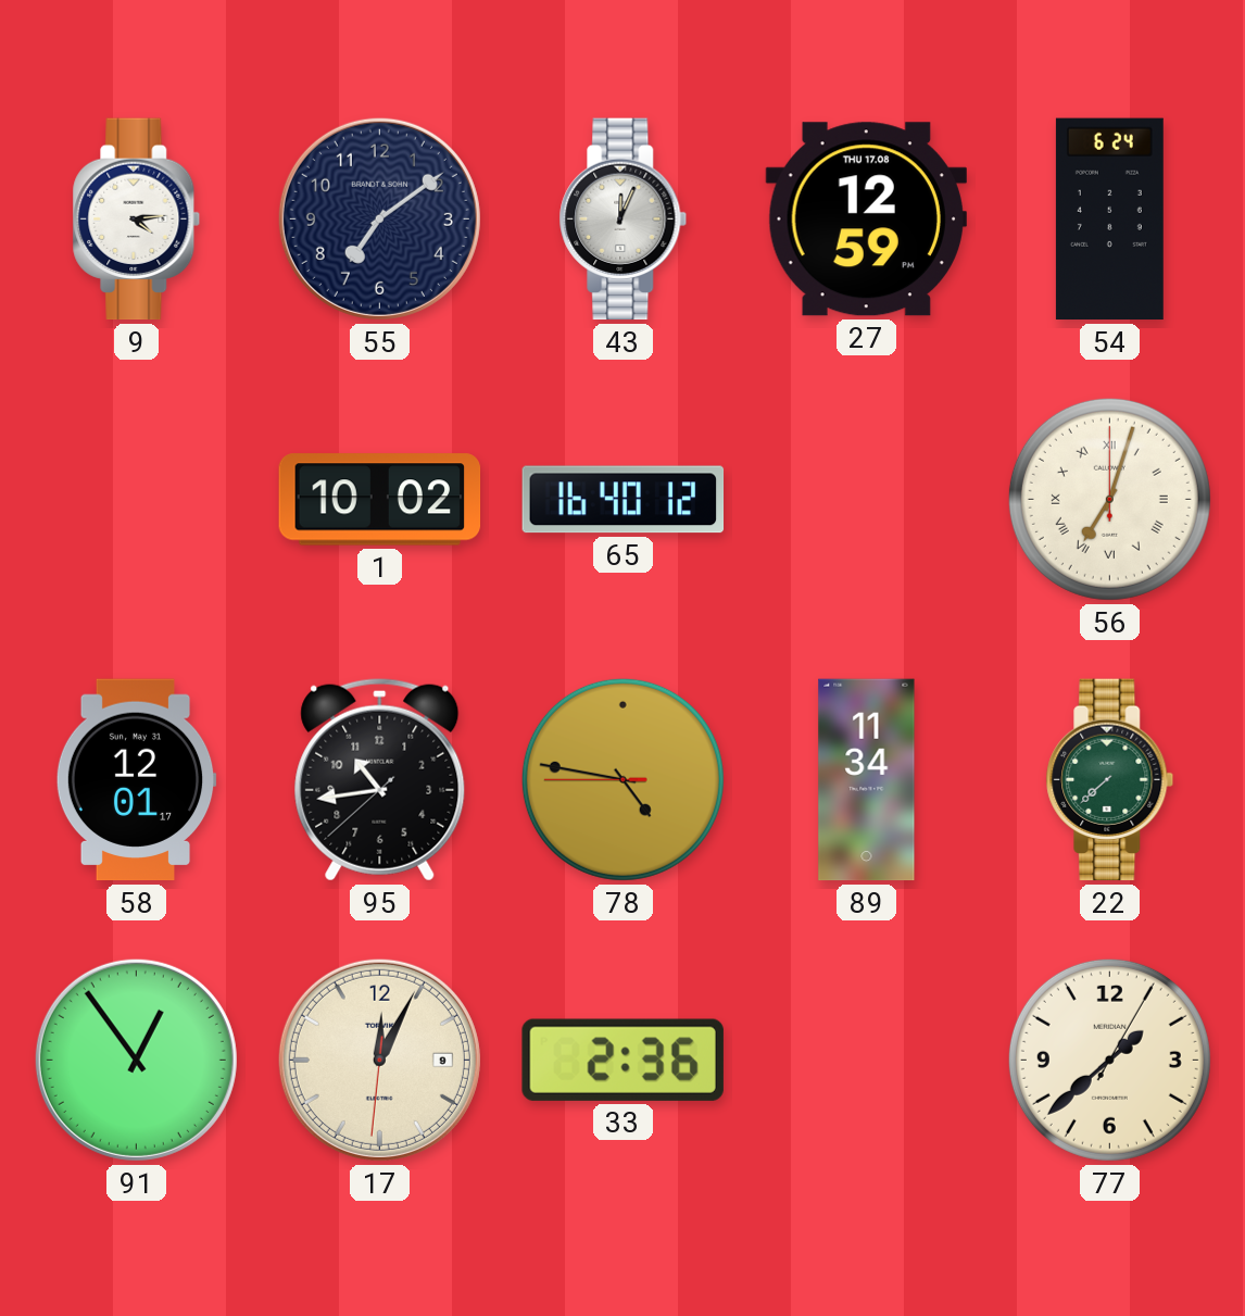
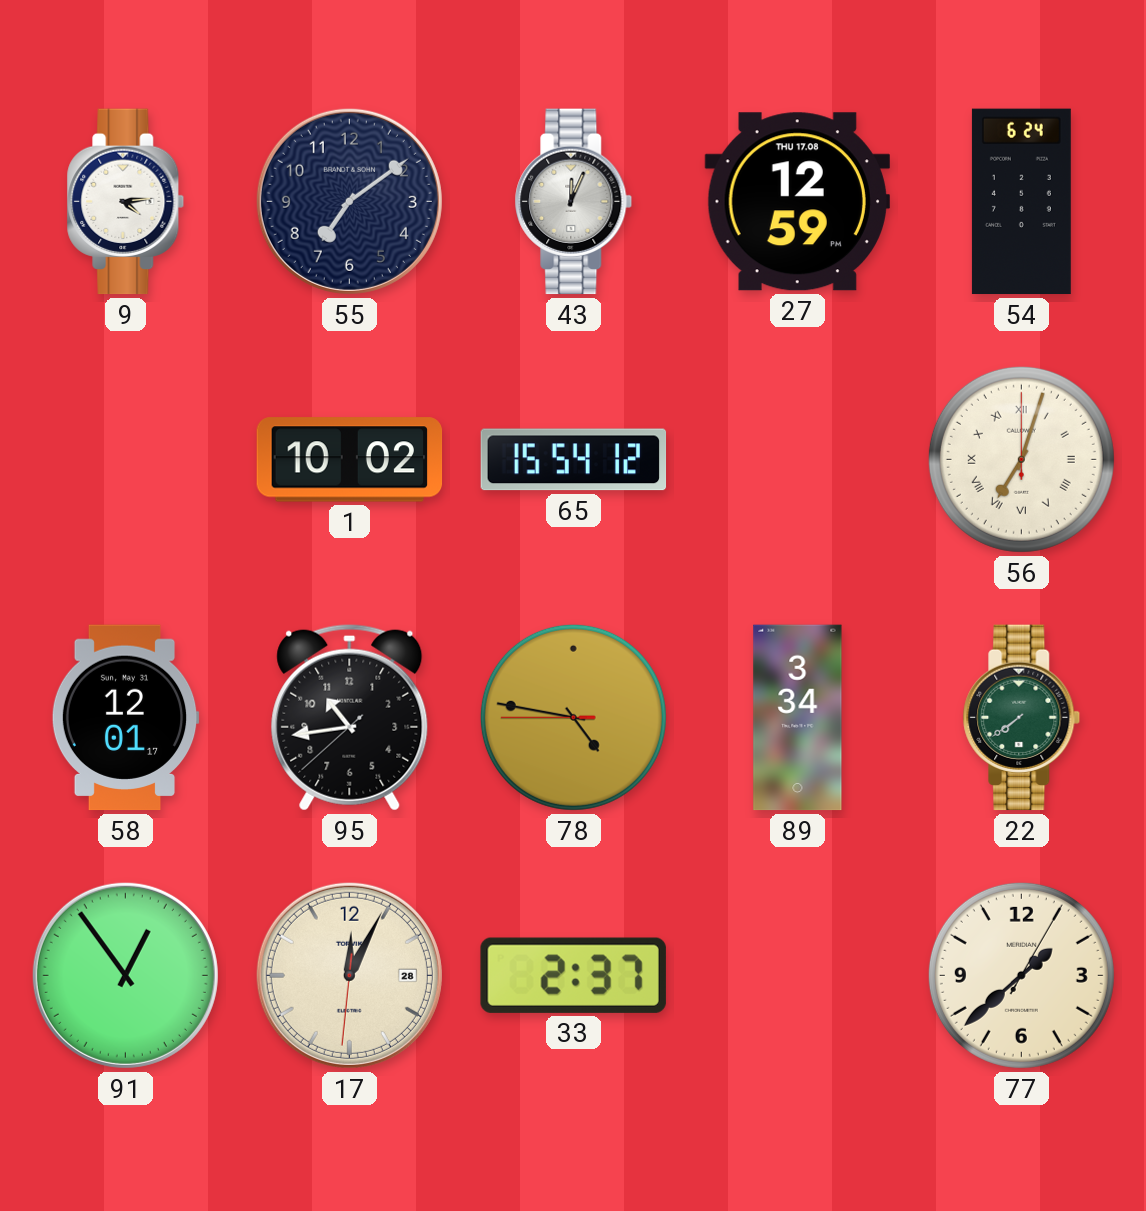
65: 16:40 -> 15:54
89: 11:34 -> 3:34
22: 7:38 -> 7:39
17 date: 9 -> 28
33: 2:36 -> 2:37
